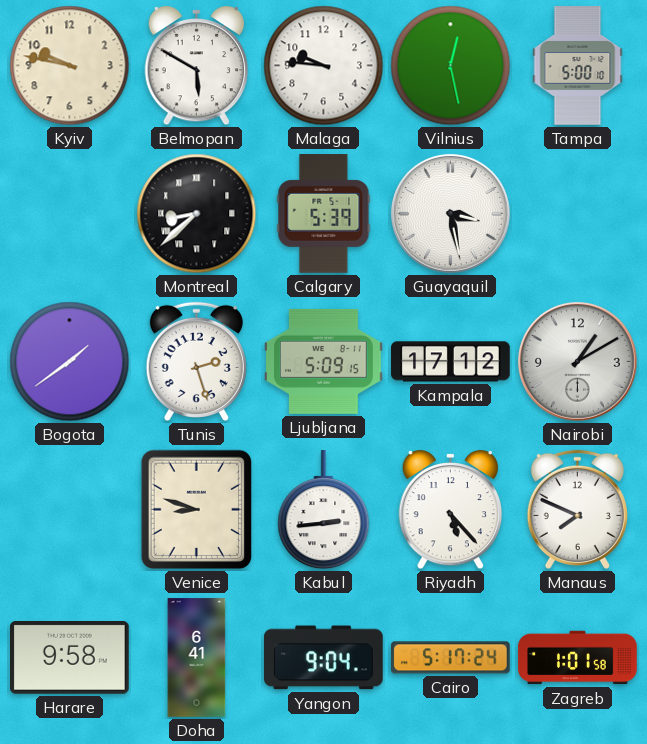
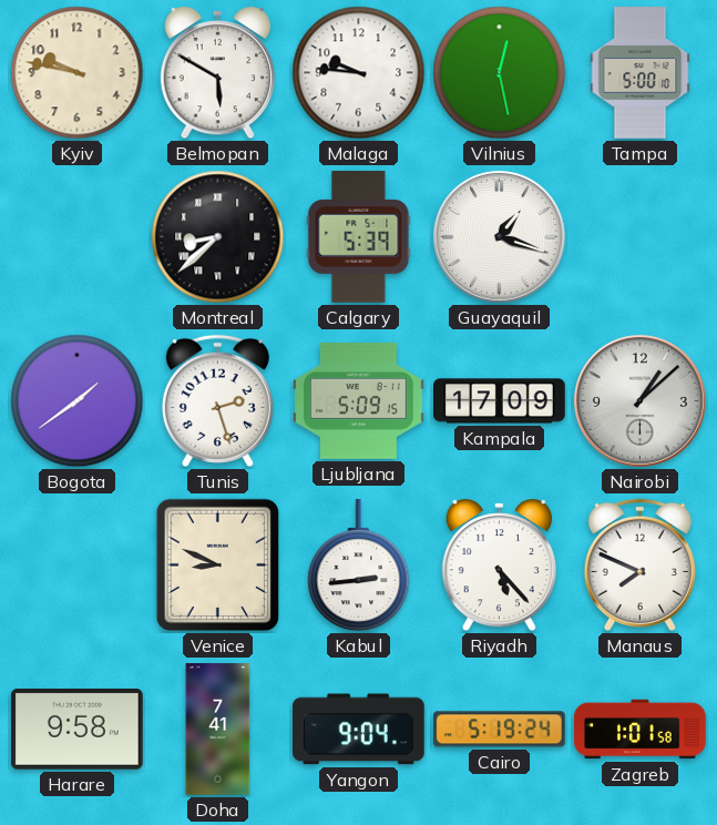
Guayaquil: 3:28 -> 1:18
Kampala: 17:12 -> 17:09
Nairobi: 1:10 -> 1:08
Venice: 8:48 -> 8:49
Doha: 6:41 -> 7:41
Cairo: 5:17 -> 5:19
